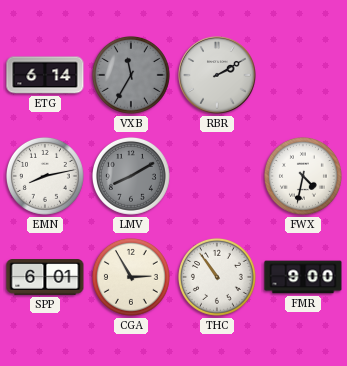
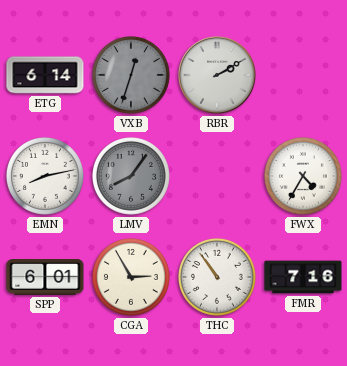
VXB: 11:35 -> 12:33
LMV: 8:10 -> 8:06
FWX: 4:32 -> 4:35
FMR: 9:00 -> 7:16
